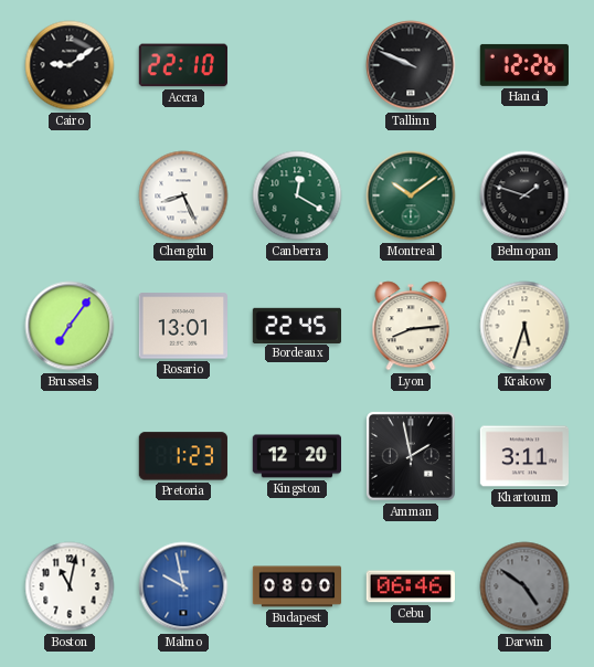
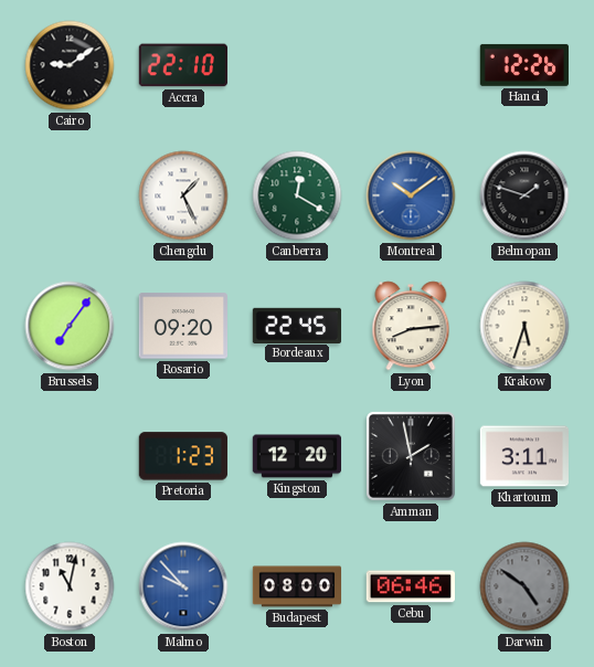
Tallinn: 9:49 -> none
Chengdu: 8:26 -> 1:26
Montreal dial: green -> blue
Rosario: 13:01 -> 09:20
Malmo: 9:58 -> 9:53
